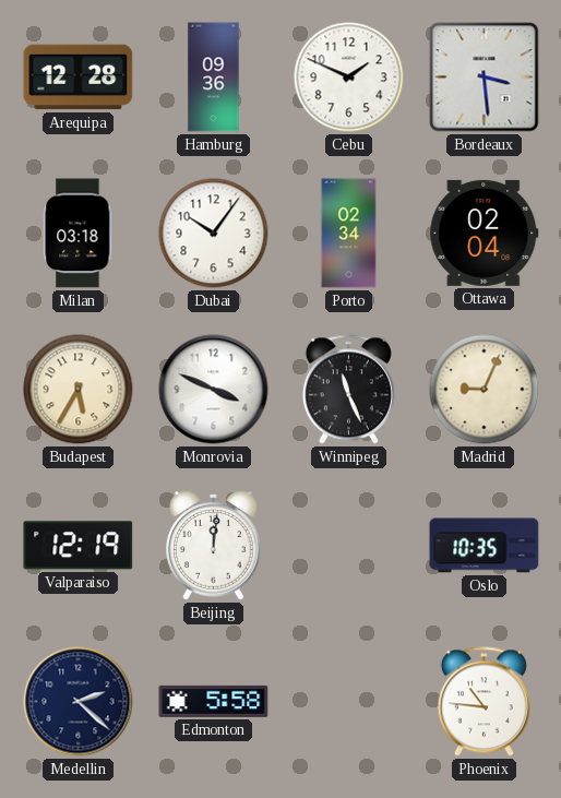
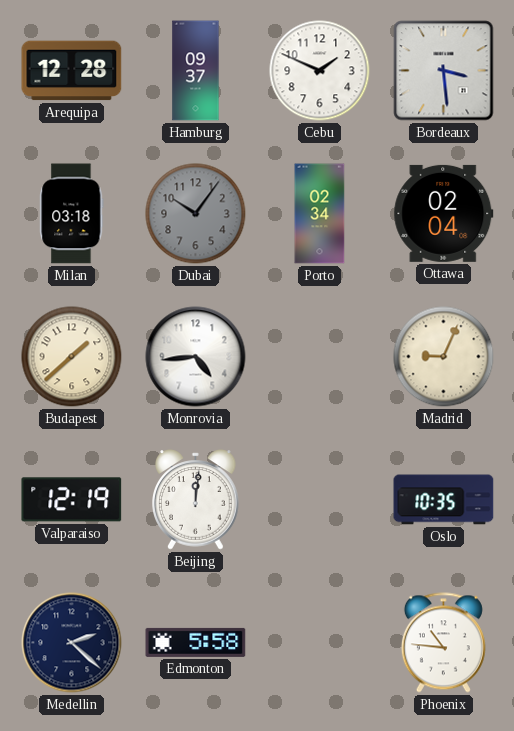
Hamburg: 09:36 -> 09:37
Dubai dial: white -> grey
Budapest: 5:35 -> 1:38
Monrovia: 3:49 -> 4:44
Winnipeg: 11:26 -> none
